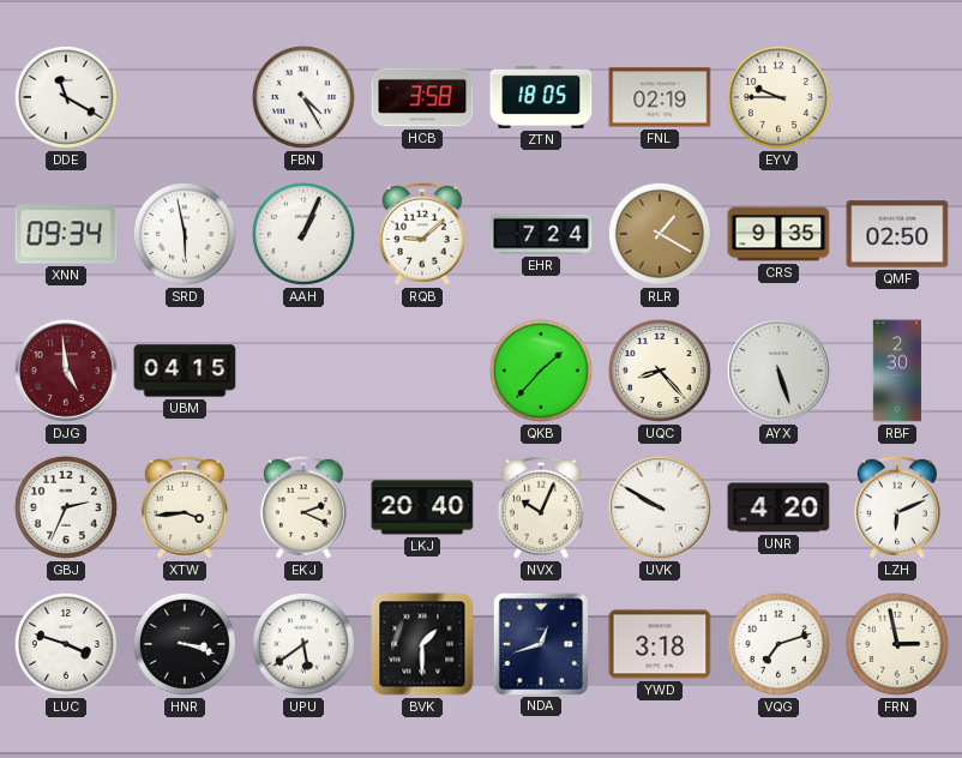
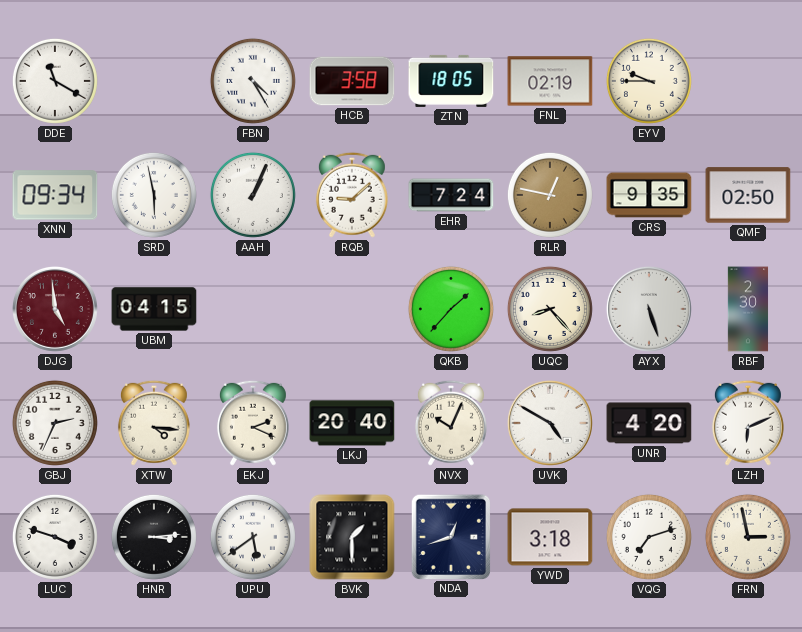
RLR: 1:20 -> 12:47
XTW: 3:44 -> 4:16
UVK: 9:50 -> 4:50
HNR: 3:18 -> 3:14
